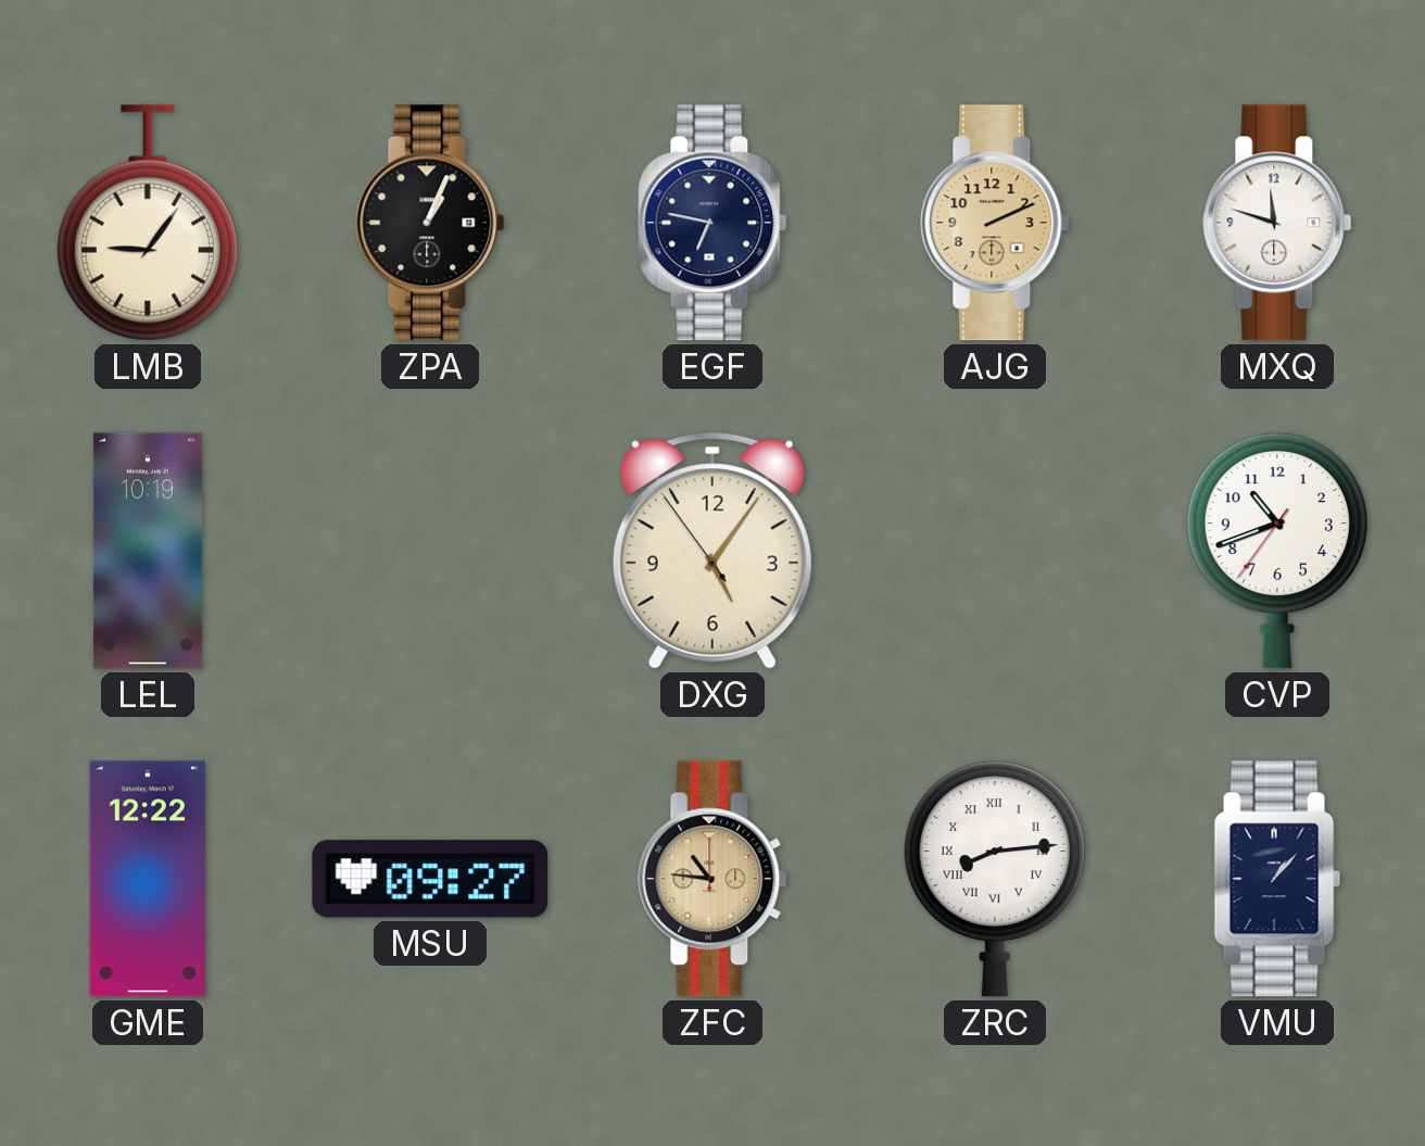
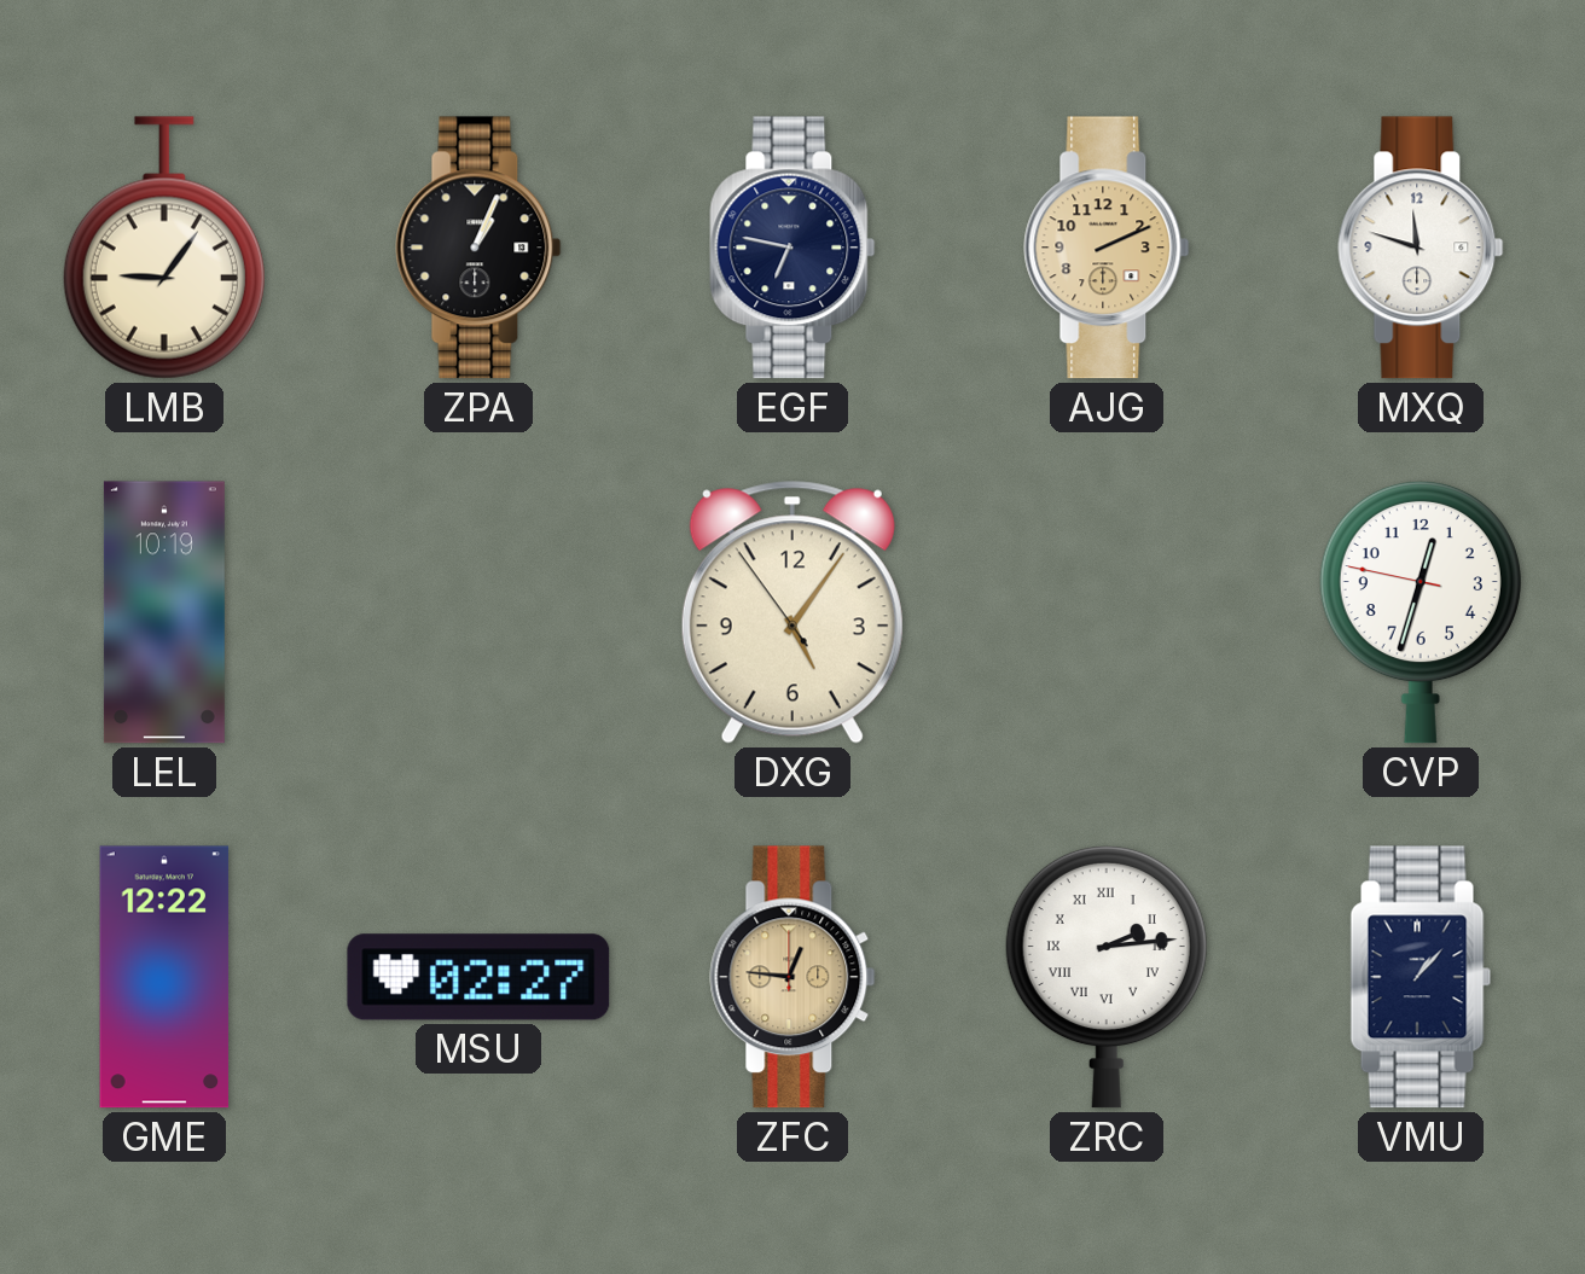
CVP: 10:41 -> 12:32
MSU: 09:27 -> 02:27
ZFC: 10:46 -> 12:46
ZRC: 8:14 -> 2:14
